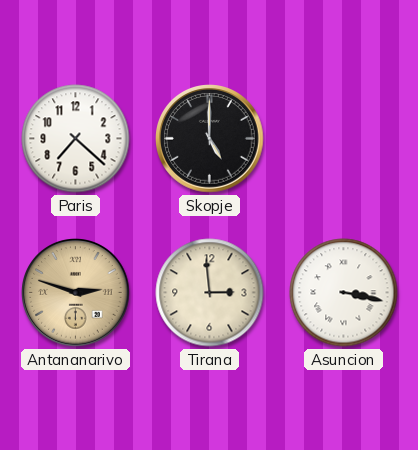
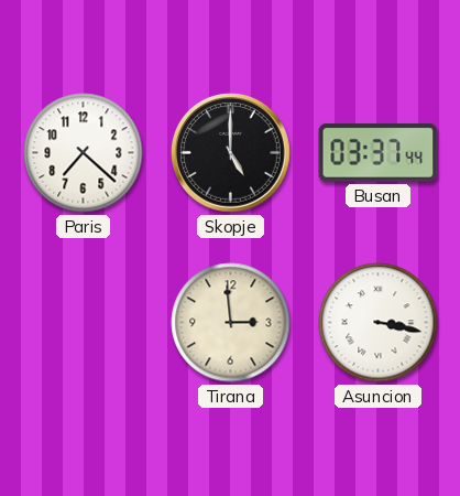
Busan: none -> 03:37
Antananarivo: 2:48 -> none
